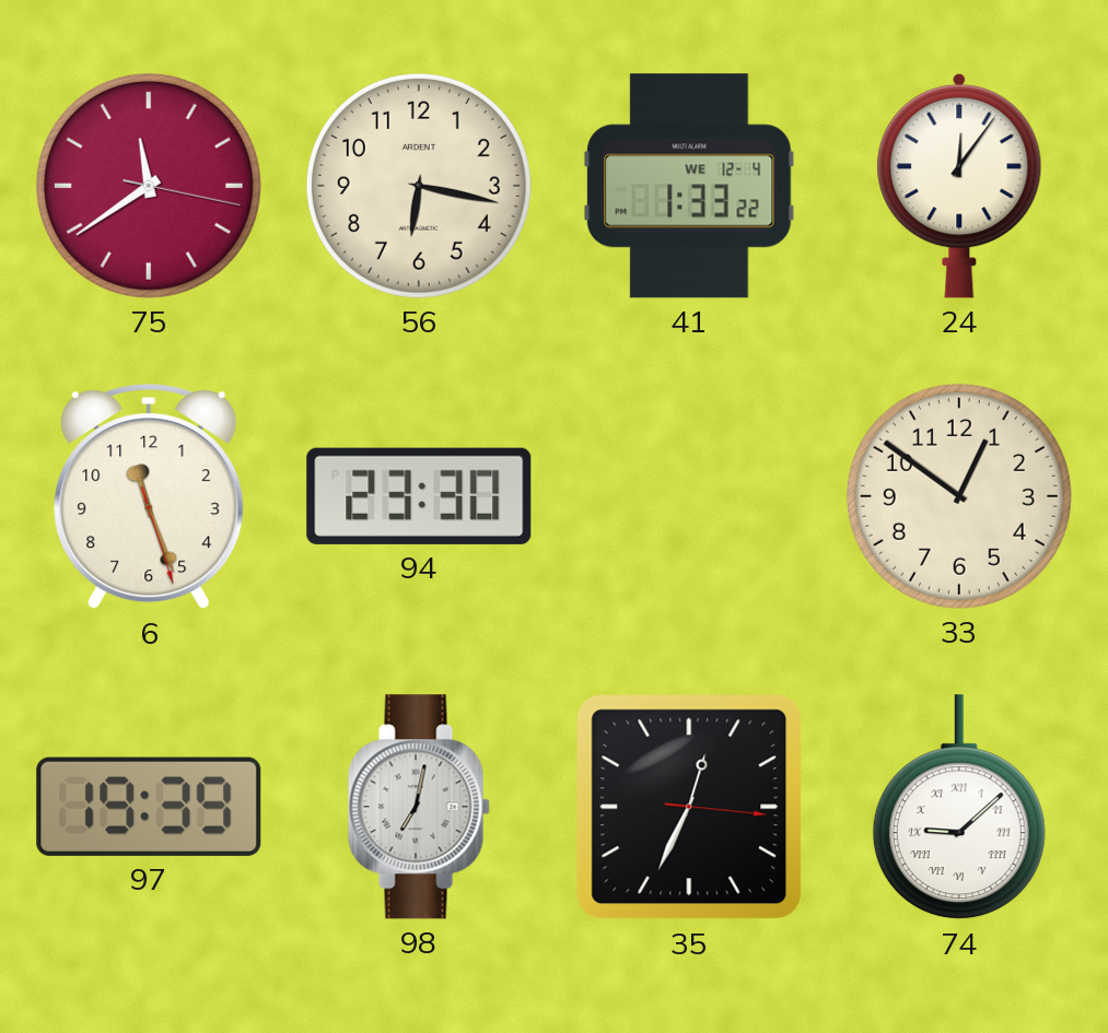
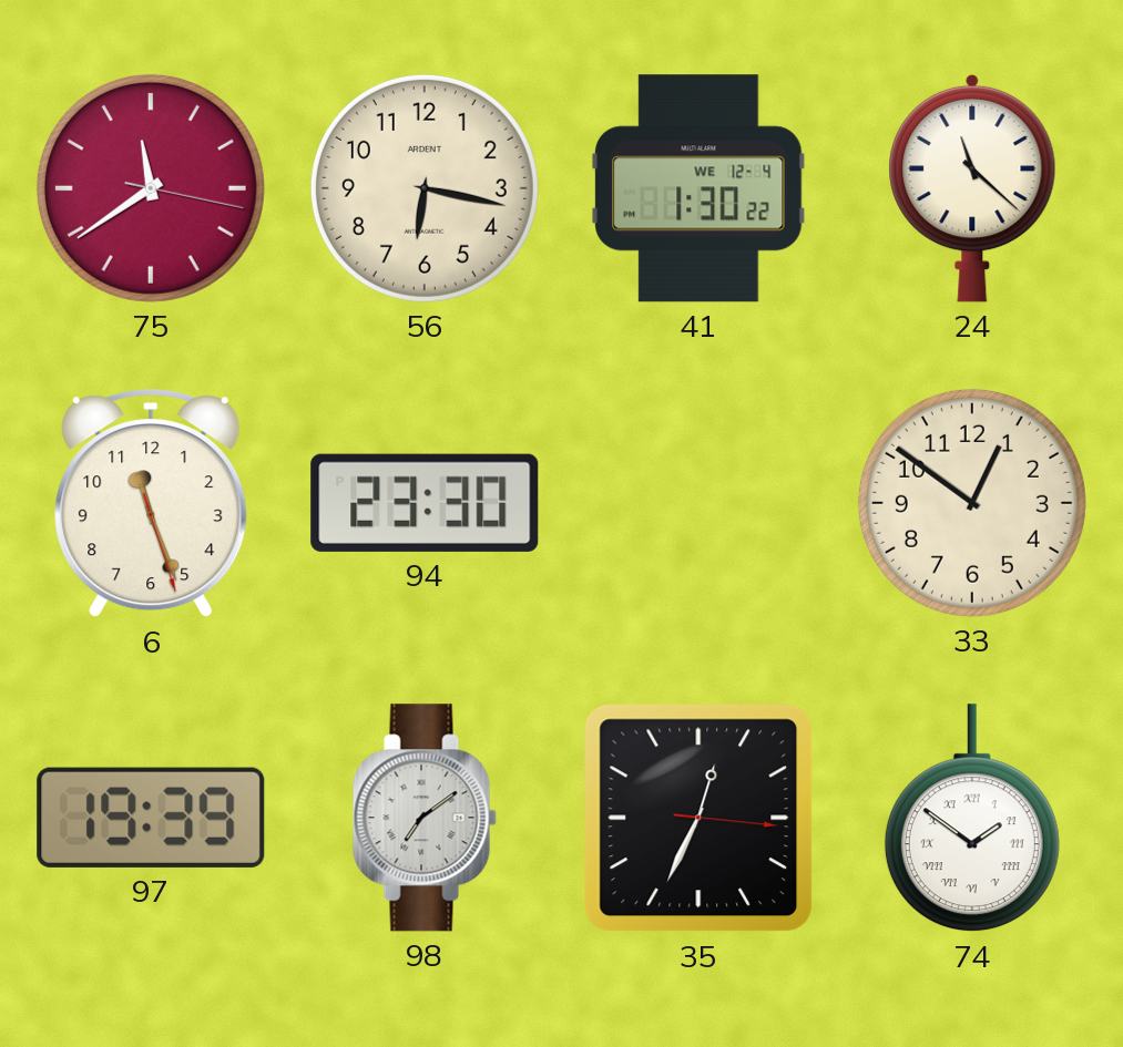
41: 1:33 -> 1:30
24: 12:06 -> 11:22
98: 7:02 -> 7:09
74: 9:08 -> 1:51
